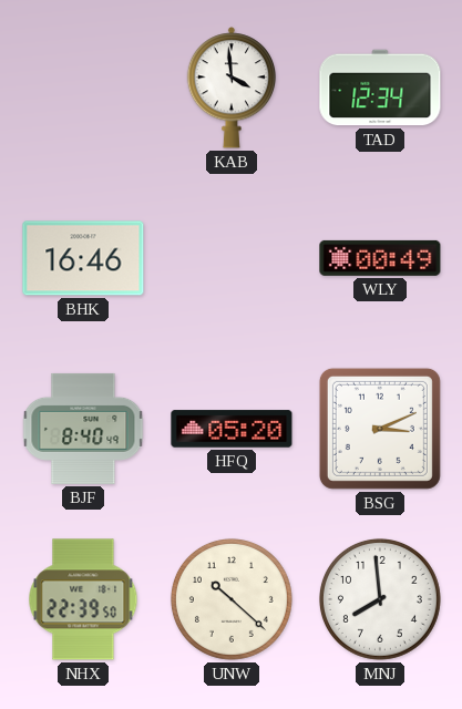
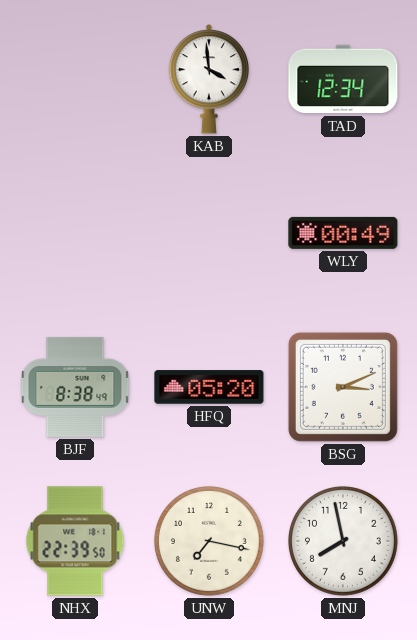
BHK: 16:46 -> none
BJF: 8:40 -> 8:38
UNW: 10:22 -> 7:17
MNJ: 7:59 -> 7:58
